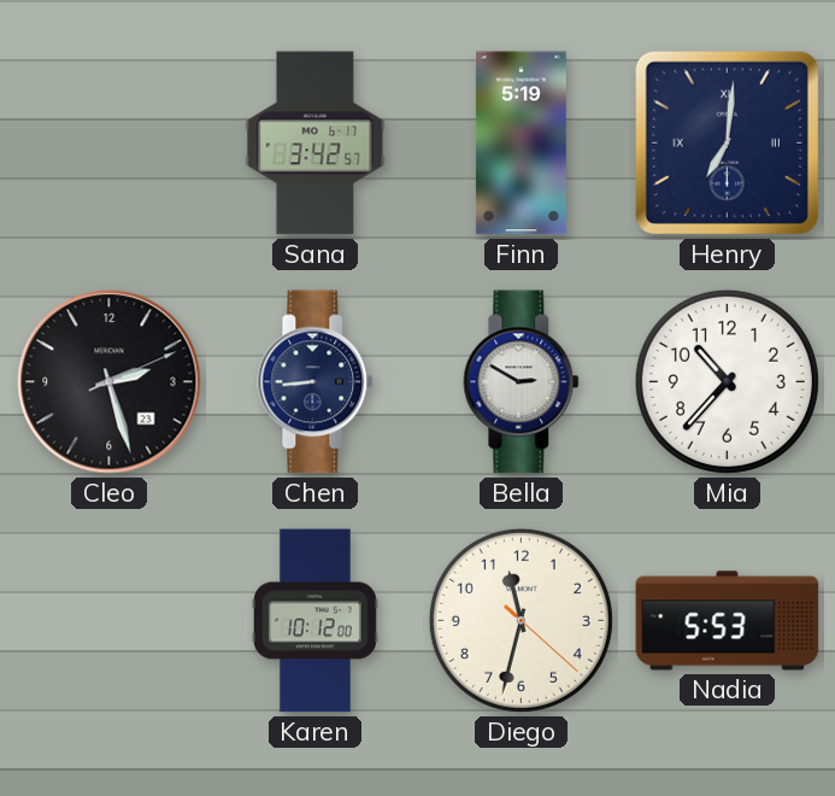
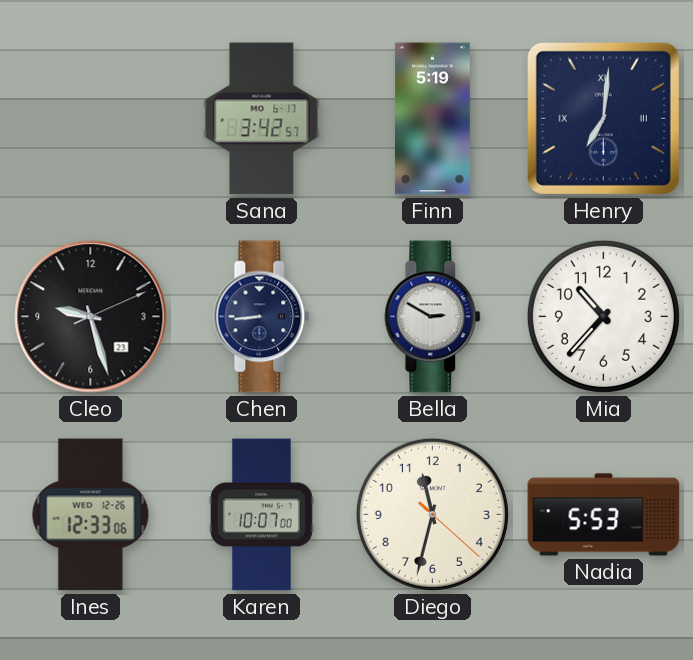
Cleo: 2:27 -> 9:27
Ines: none -> 12:33
Karen: 10:12 -> 10:07
